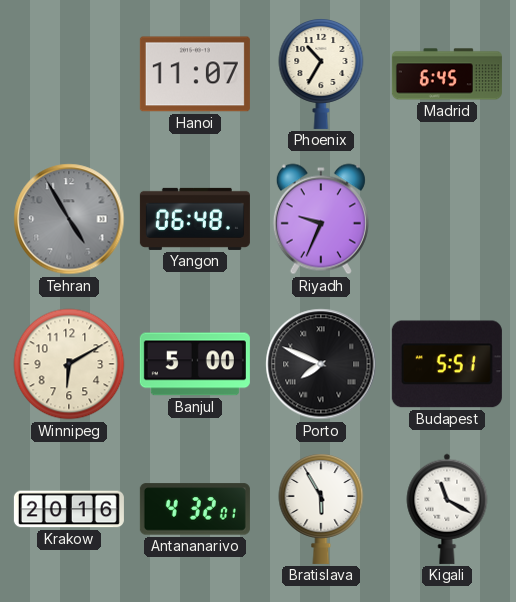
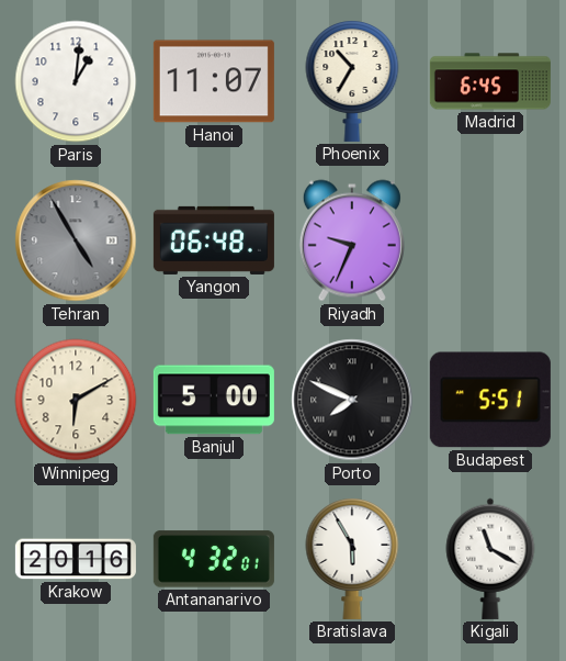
Paris: none -> 1:01
